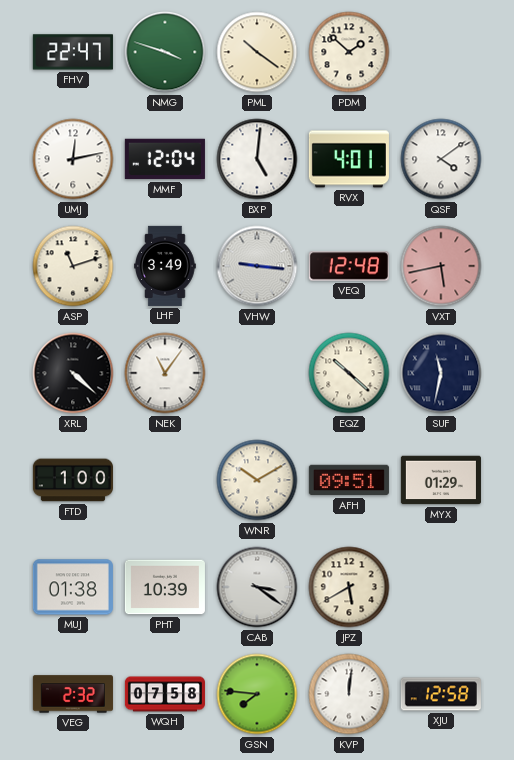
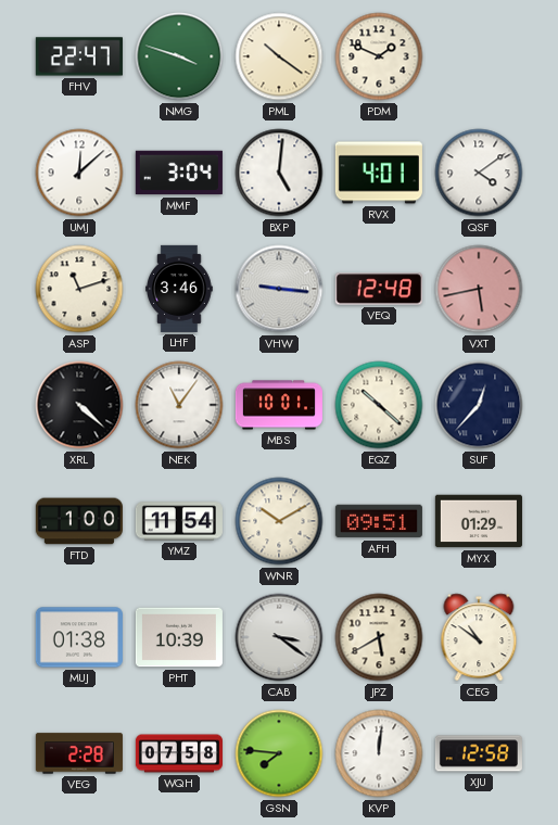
PDM: 1:52 -> 1:49
UMJ: 12:13 -> 12:08
MMF: 12:04 -> 3:04
LHF: 3:49 -> 3:46
MBS: none -> 10:01
SUF: 11:32 -> 12:37
YMZ: none -> 11:54
CEG: none -> 10:51
VEG: 2:32 -> 2:28
